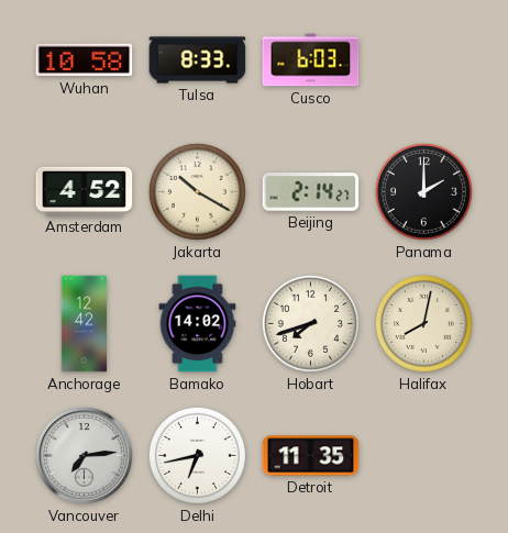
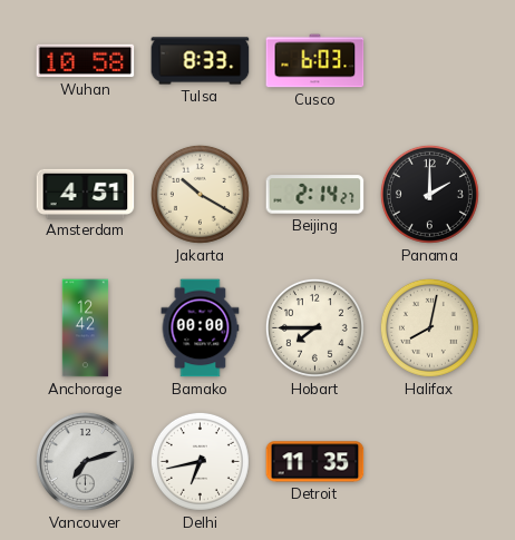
Amsterdam: 4:52 -> 4:51
Bamako: 14:02 -> 00:00
Hobart: 7:42 -> 7:45
Vancouver: 7:14 -> 7:12
